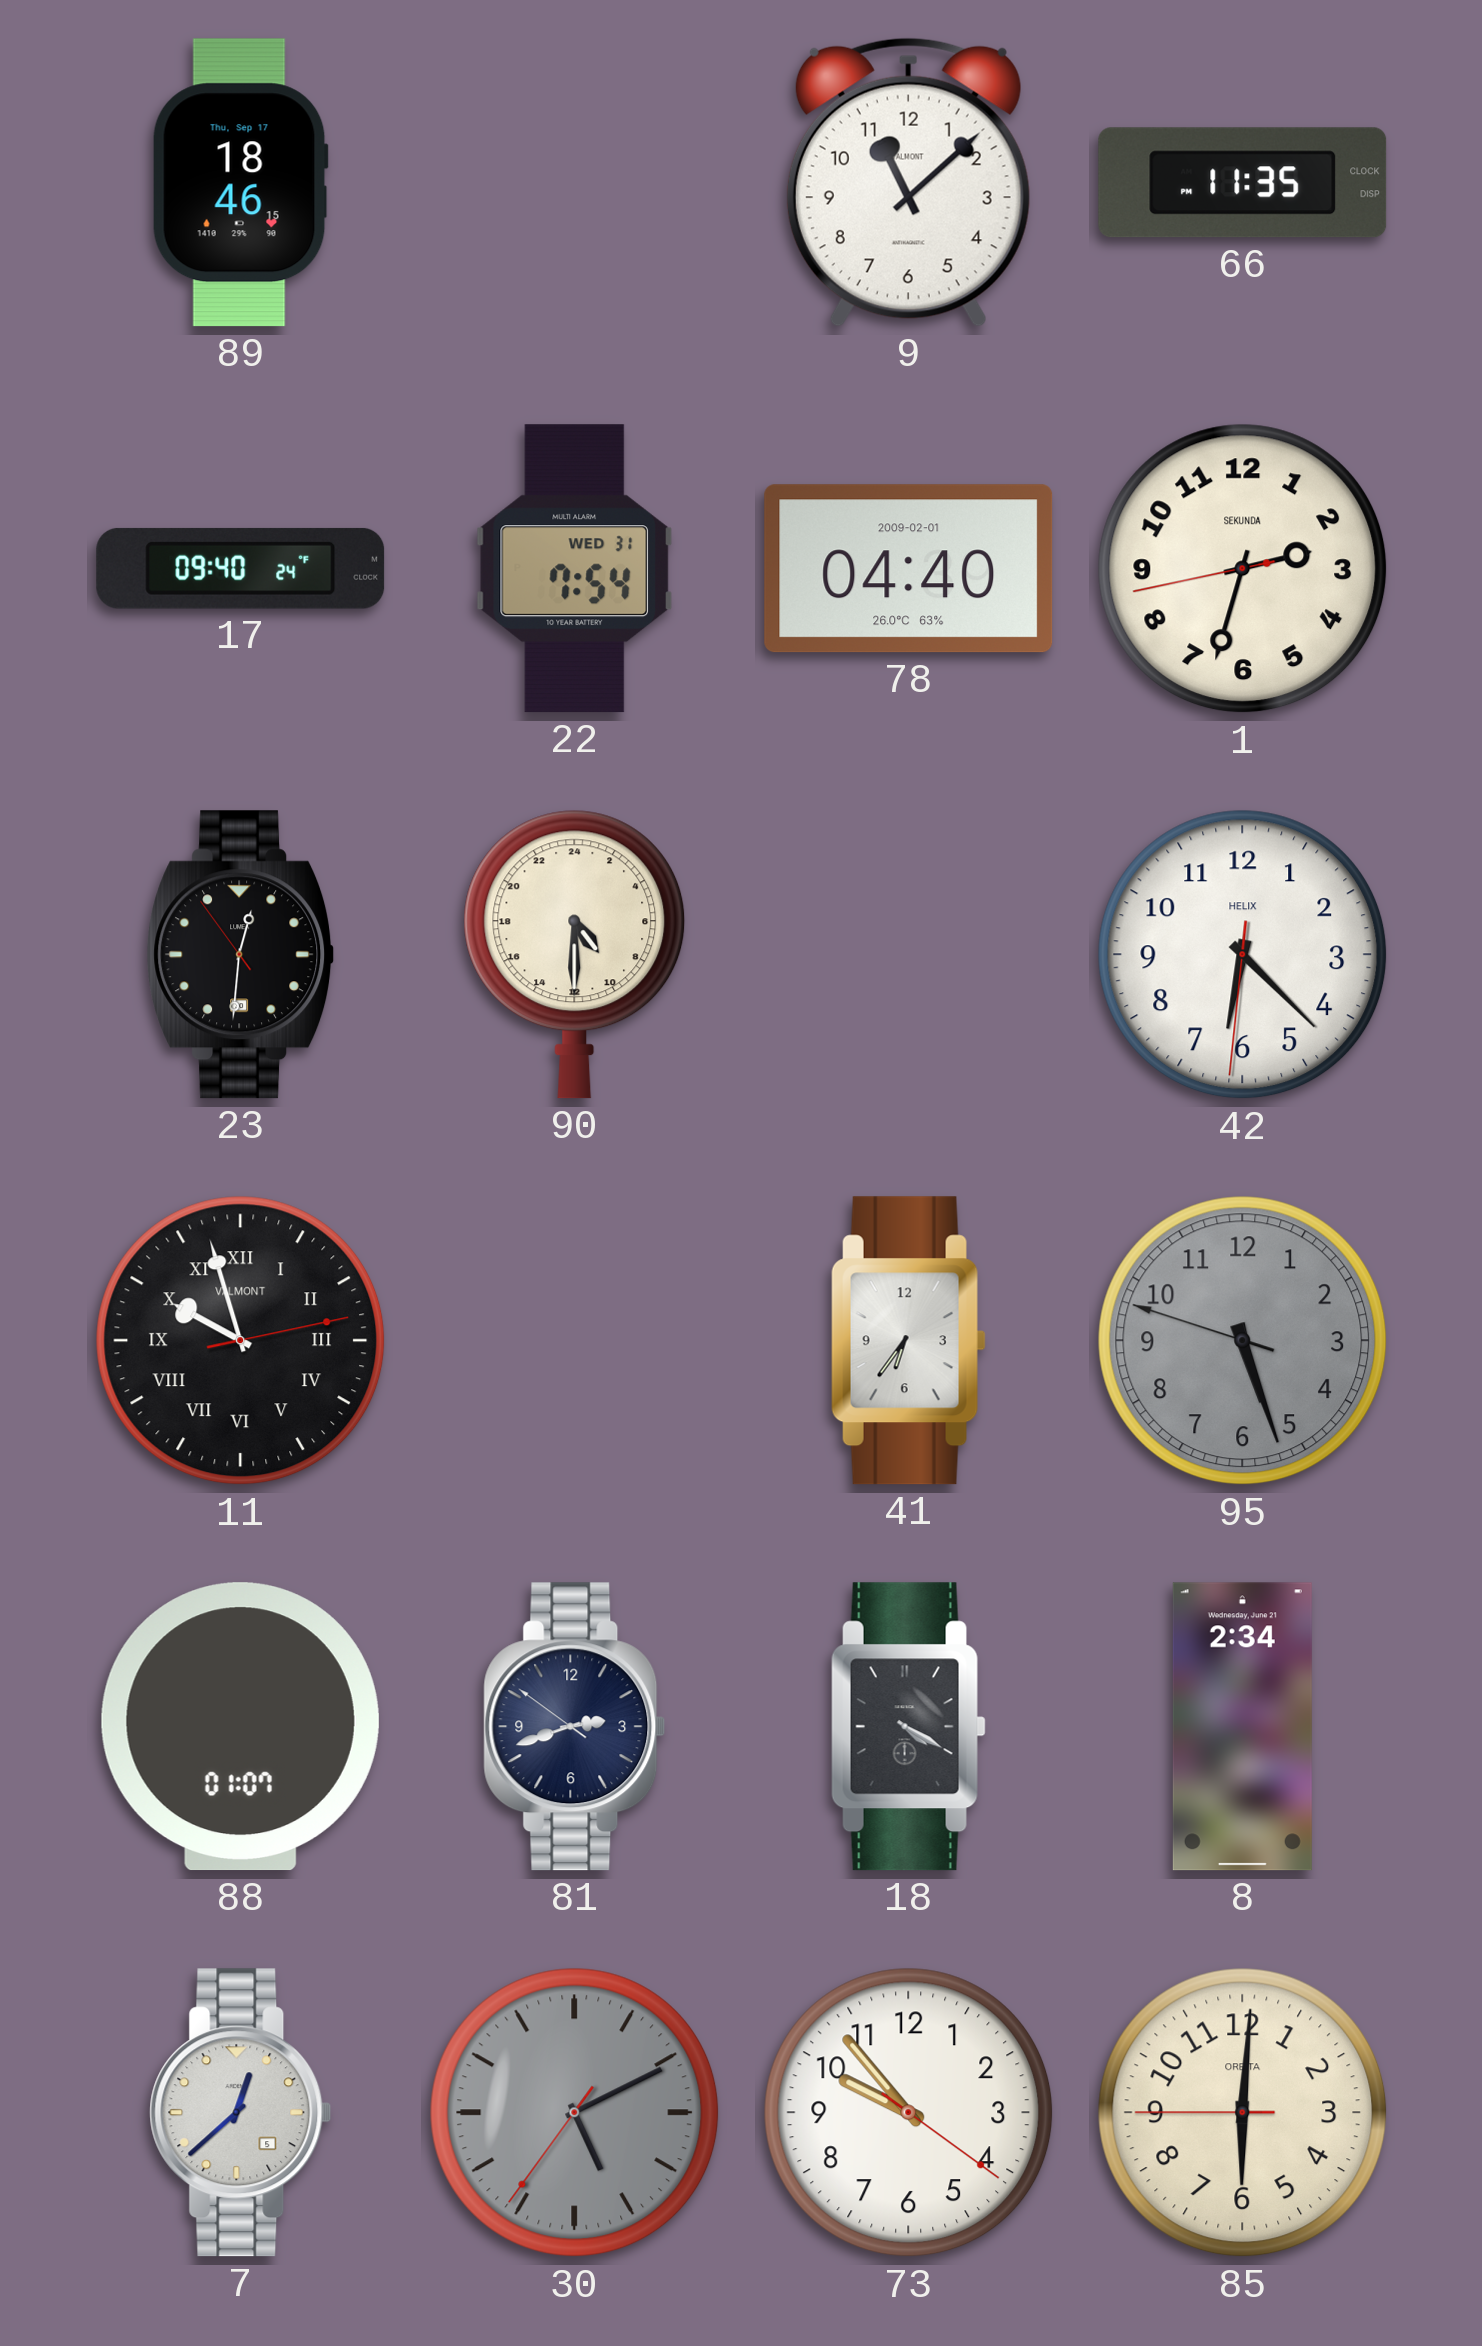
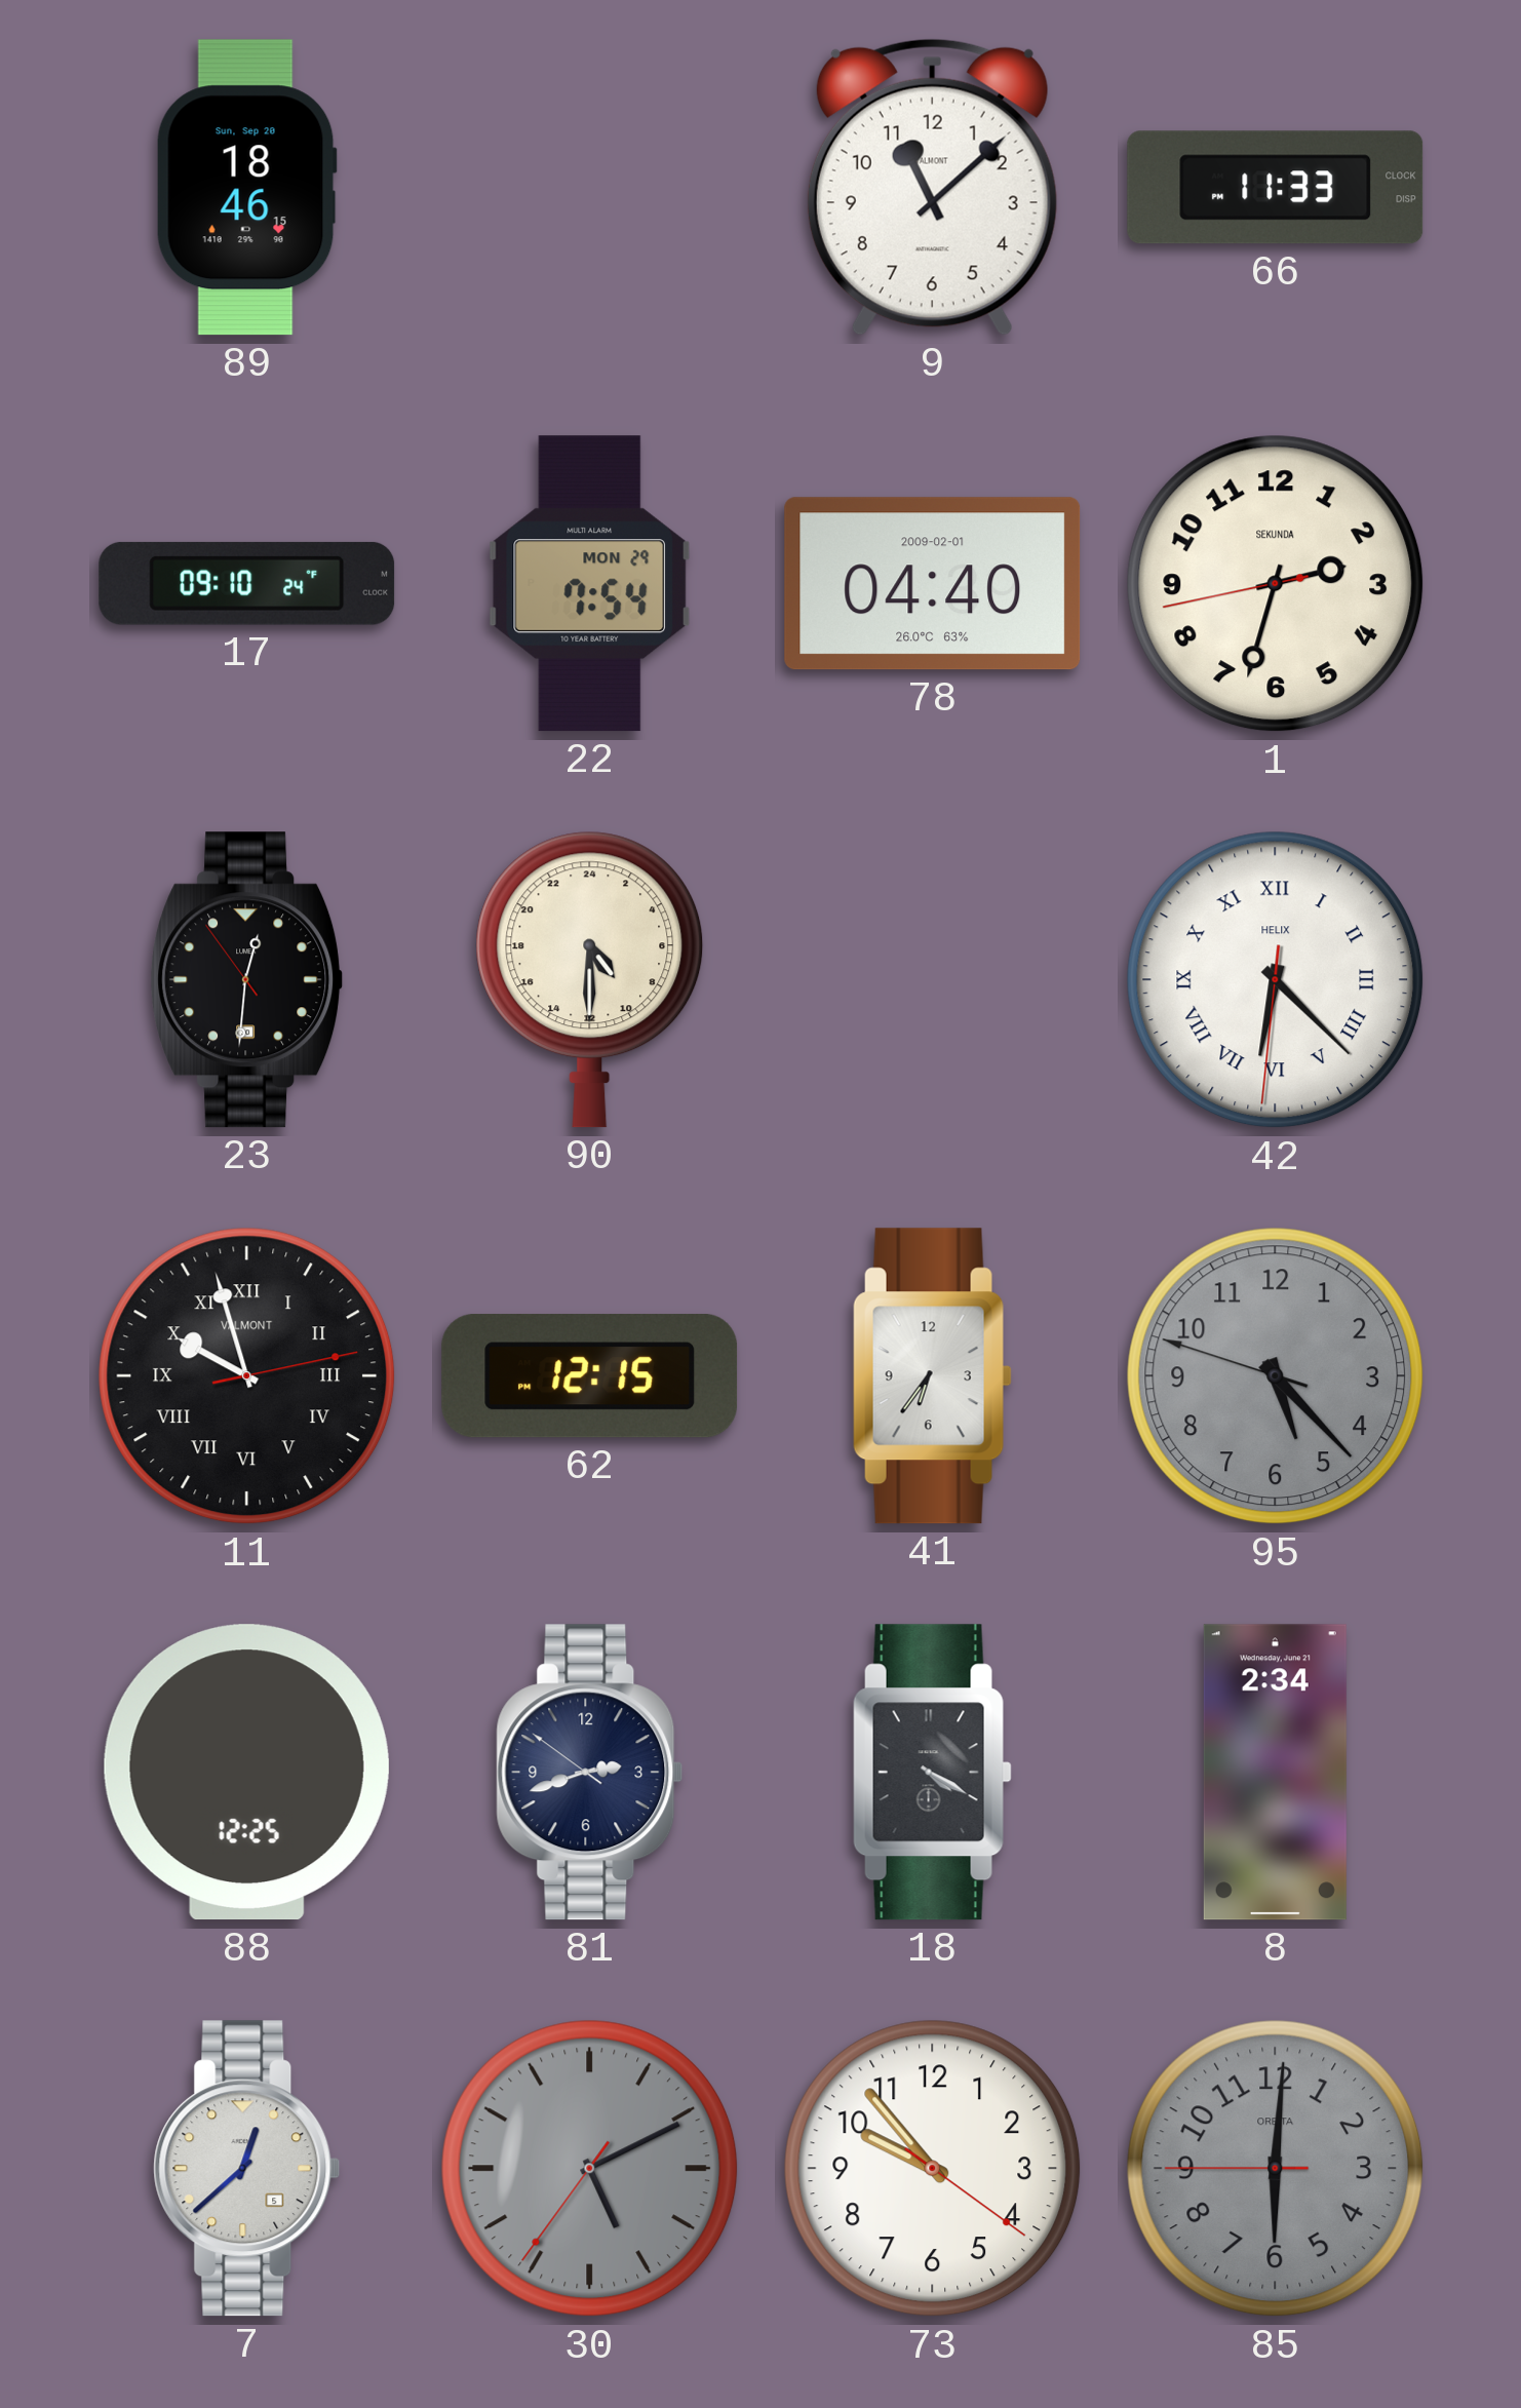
89 date: Thu, Sep 17 -> Sun, Sep 20
66: 11:35 -> 11:33
17: 09:40 -> 09:10
22 date: WED 31 -> MON 29
42 numerals: Arabic -> Roman
62: none -> 12:15
95: 5:26 -> 5:22
88: 01:07 -> 12:25
85 dial: cream -> grey
